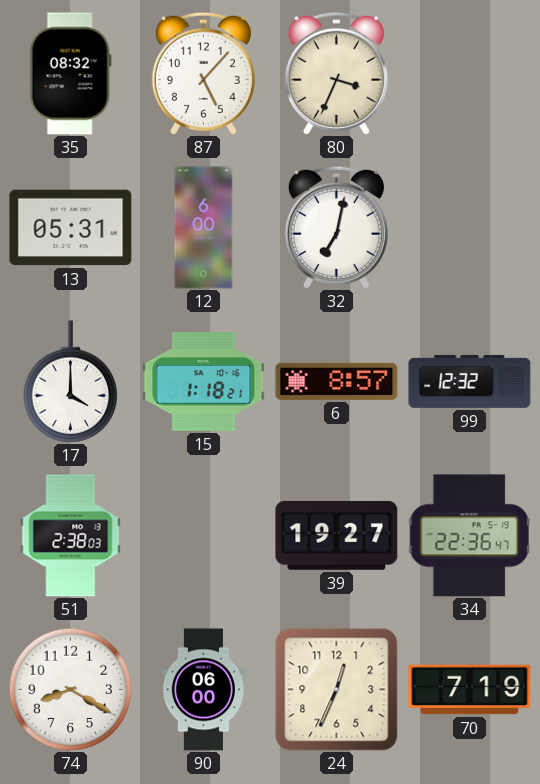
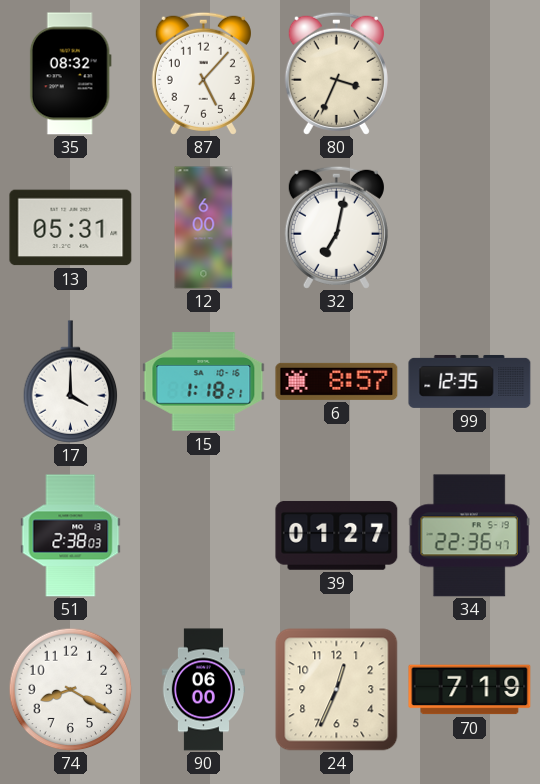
99: 12:32 -> 12:35
39: 19:27 -> 01:27
